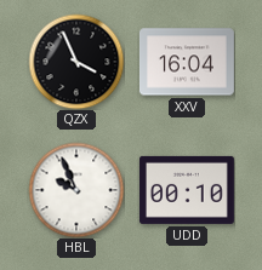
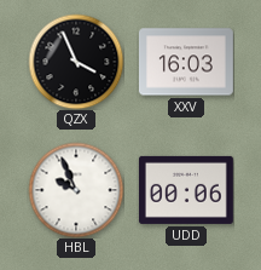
XXV: 16:04 -> 16:03
UDD: 00:10 -> 00:06
